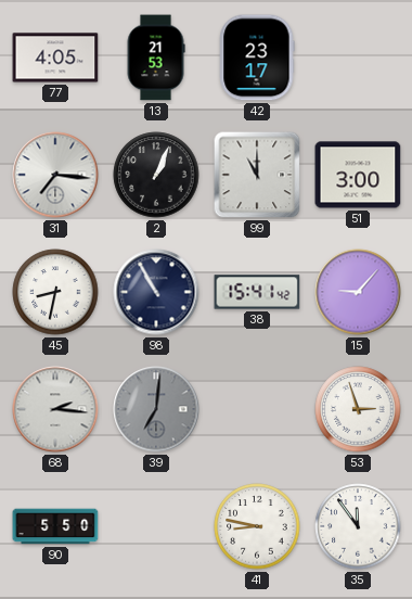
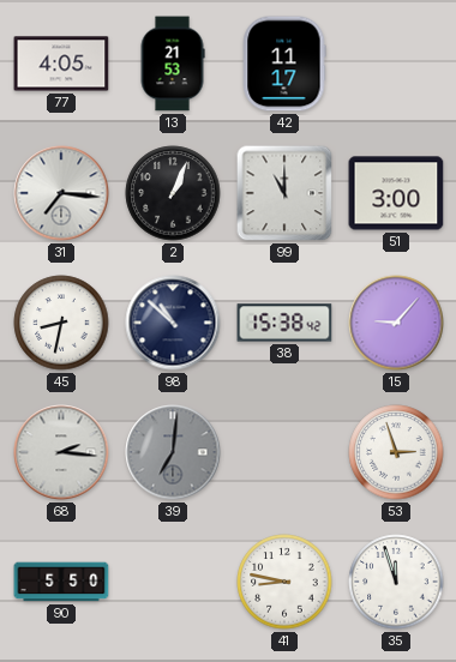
42: 23:17 -> 11:17
98: 10:55 -> 10:52
38: 15:41 -> 15:38
35: 11:54 -> 11:57
